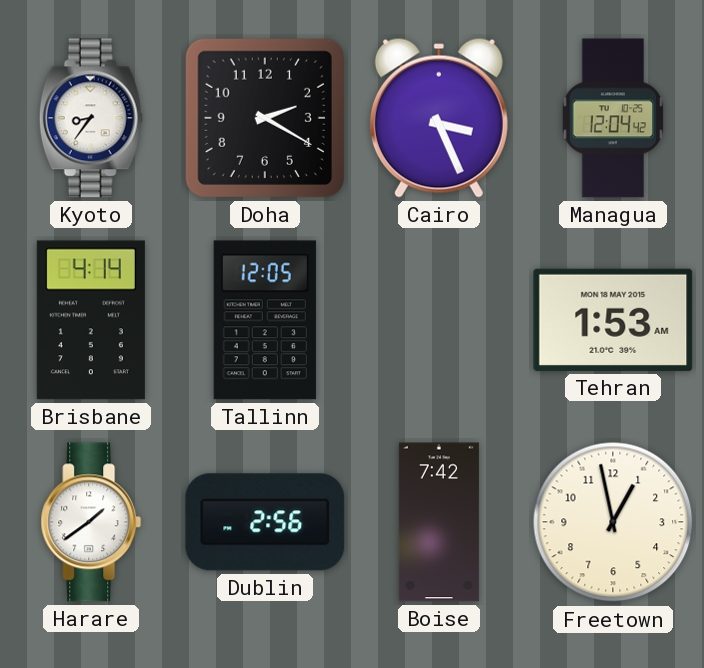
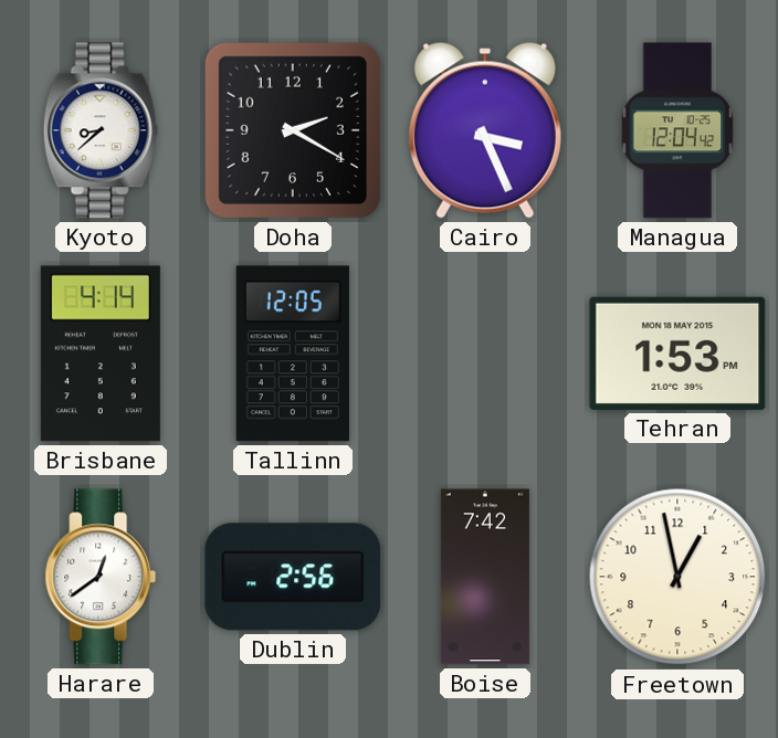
Kyoto: 8:36 -> 8:38
Tehran: 1:53 AM -> 1:53 PM
Harare: 1:39 -> 12:39
